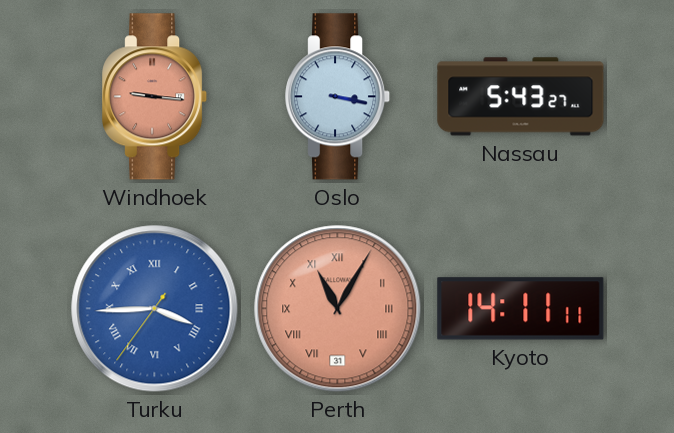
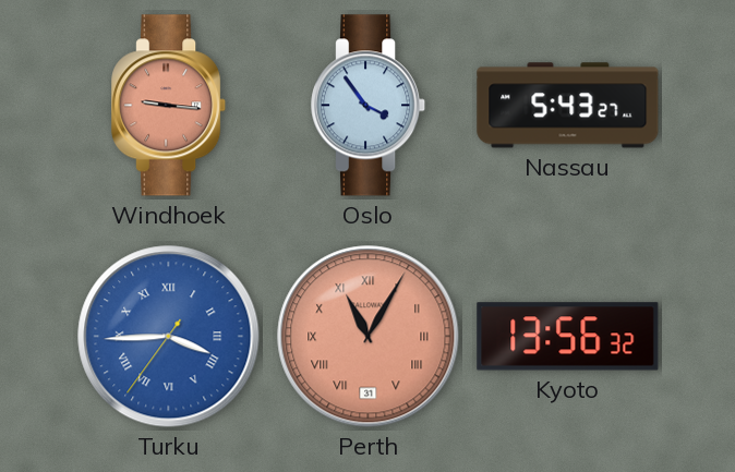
Oslo: 3:17 -> 3:54
Kyoto: 14:11 -> 13:56
